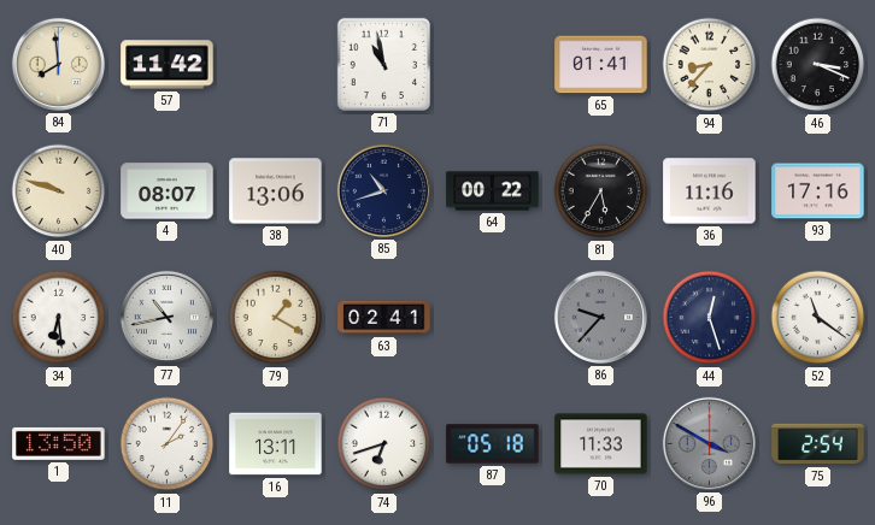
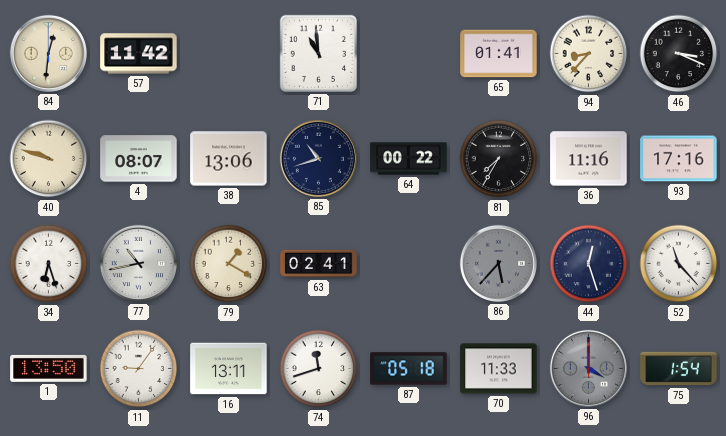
84: 7:59 -> 12:31
71: 10:58 -> 10:59
81: 5:35 -> 7:35
34: 6:29 -> 6:27
86: 9:37 -> 5:37
52: 11:21 -> 11:23
11: 2:06 -> 9:06
74: 6:42 -> 11:42
96: 3:50 -> 4:00
75: 2:54 -> 1:54
